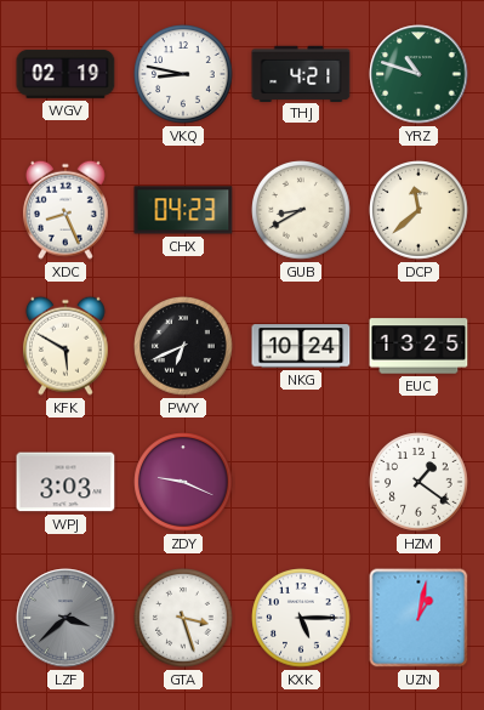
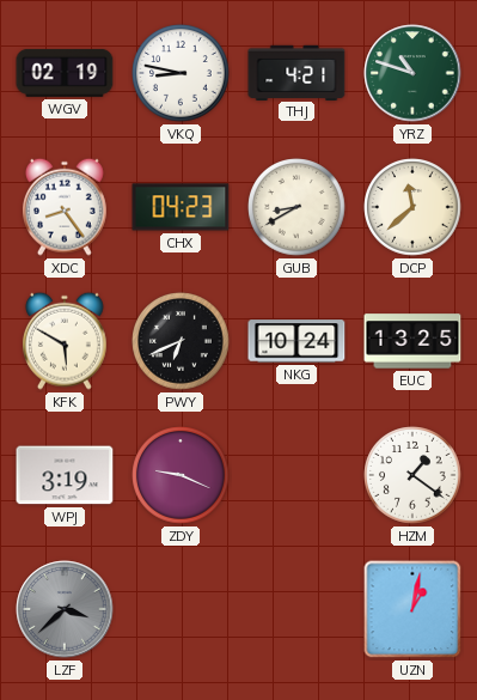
XDC: 8:26 -> 8:24
WPJ: 3:03 -> 3:19
GTA: 3:27 -> none
KXK: 5:15 -> none
